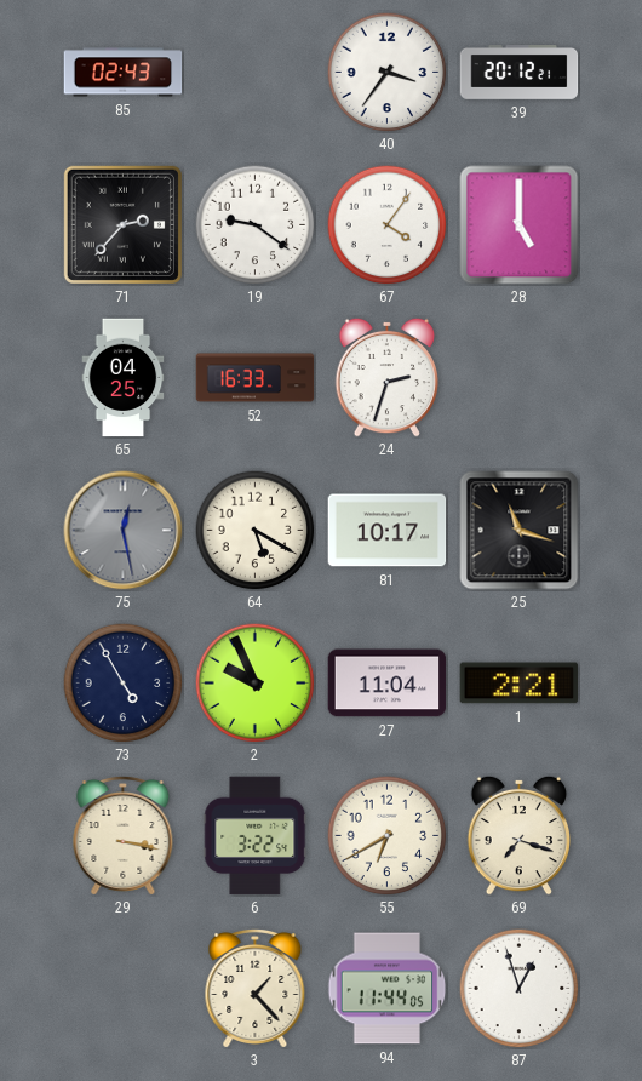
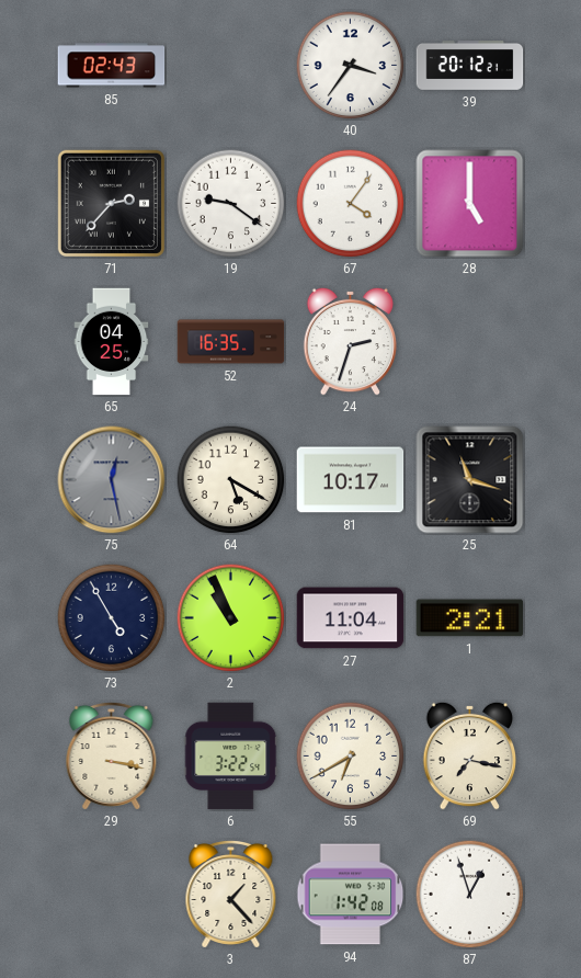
52: 16:33 -> 16:35
2: 9:56 -> 10:56
69: 7:18 -> 7:17
94: 11:44 -> 1:42
